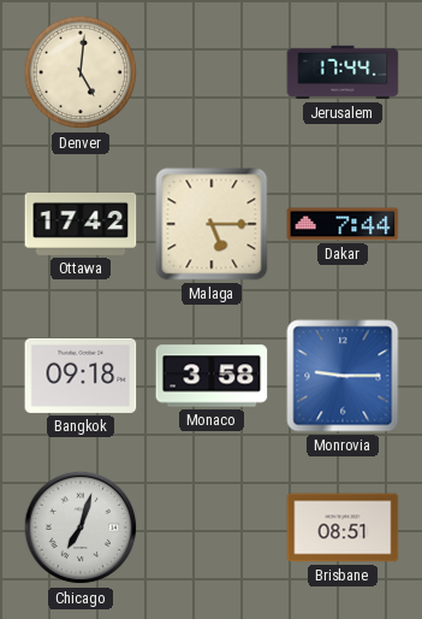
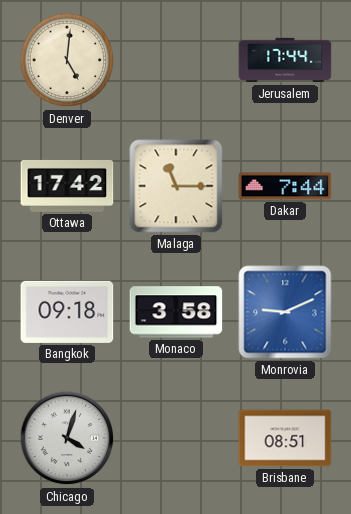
Malaga: 5:15 -> 11:15
Monrovia: 9:15 -> 9:11
Chicago: 7:03 -> 4:03
